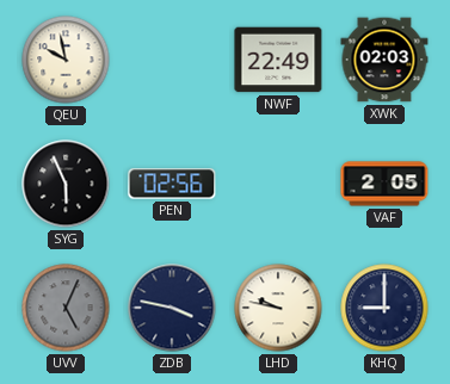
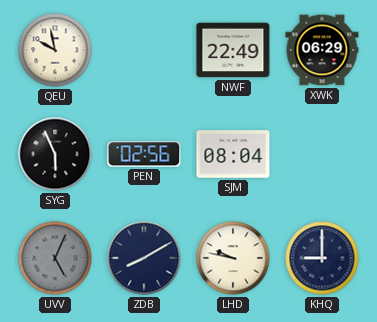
XWK: 02:03 -> 06:29
SJM: none -> 08:04
VAF: 2:05 -> none
ZDB: 3:47 -> 8:10
